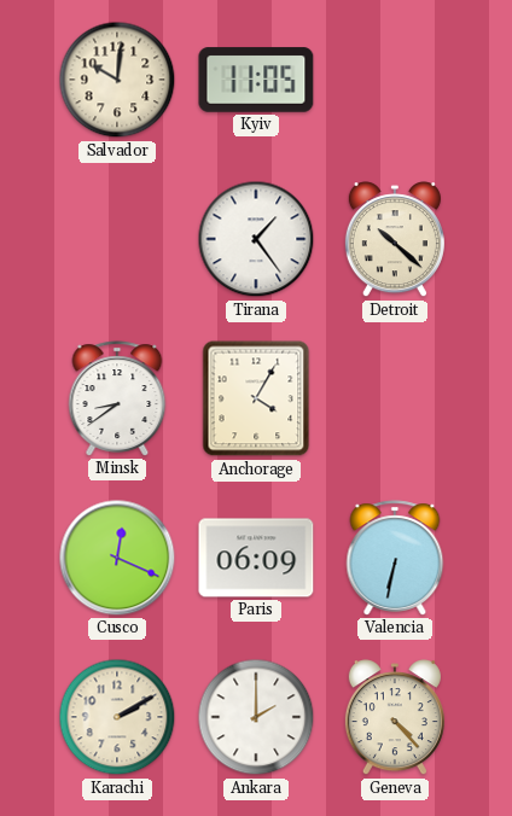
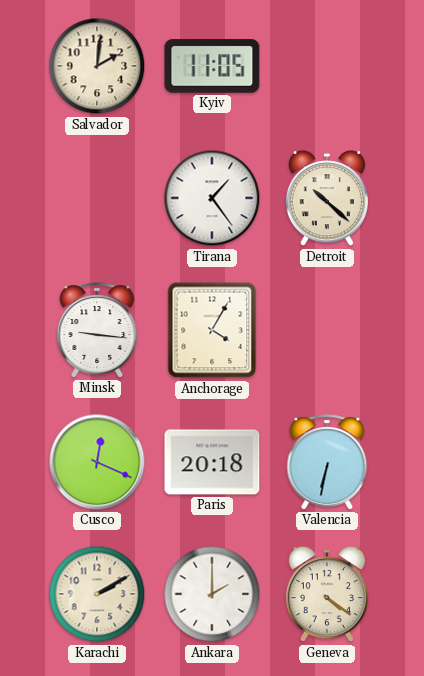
Salvador: 10:01 -> 2:01
Minsk: 8:39 -> 9:16
Paris: 06:09 -> 20:18
Geneva: 4:23 -> 4:21
